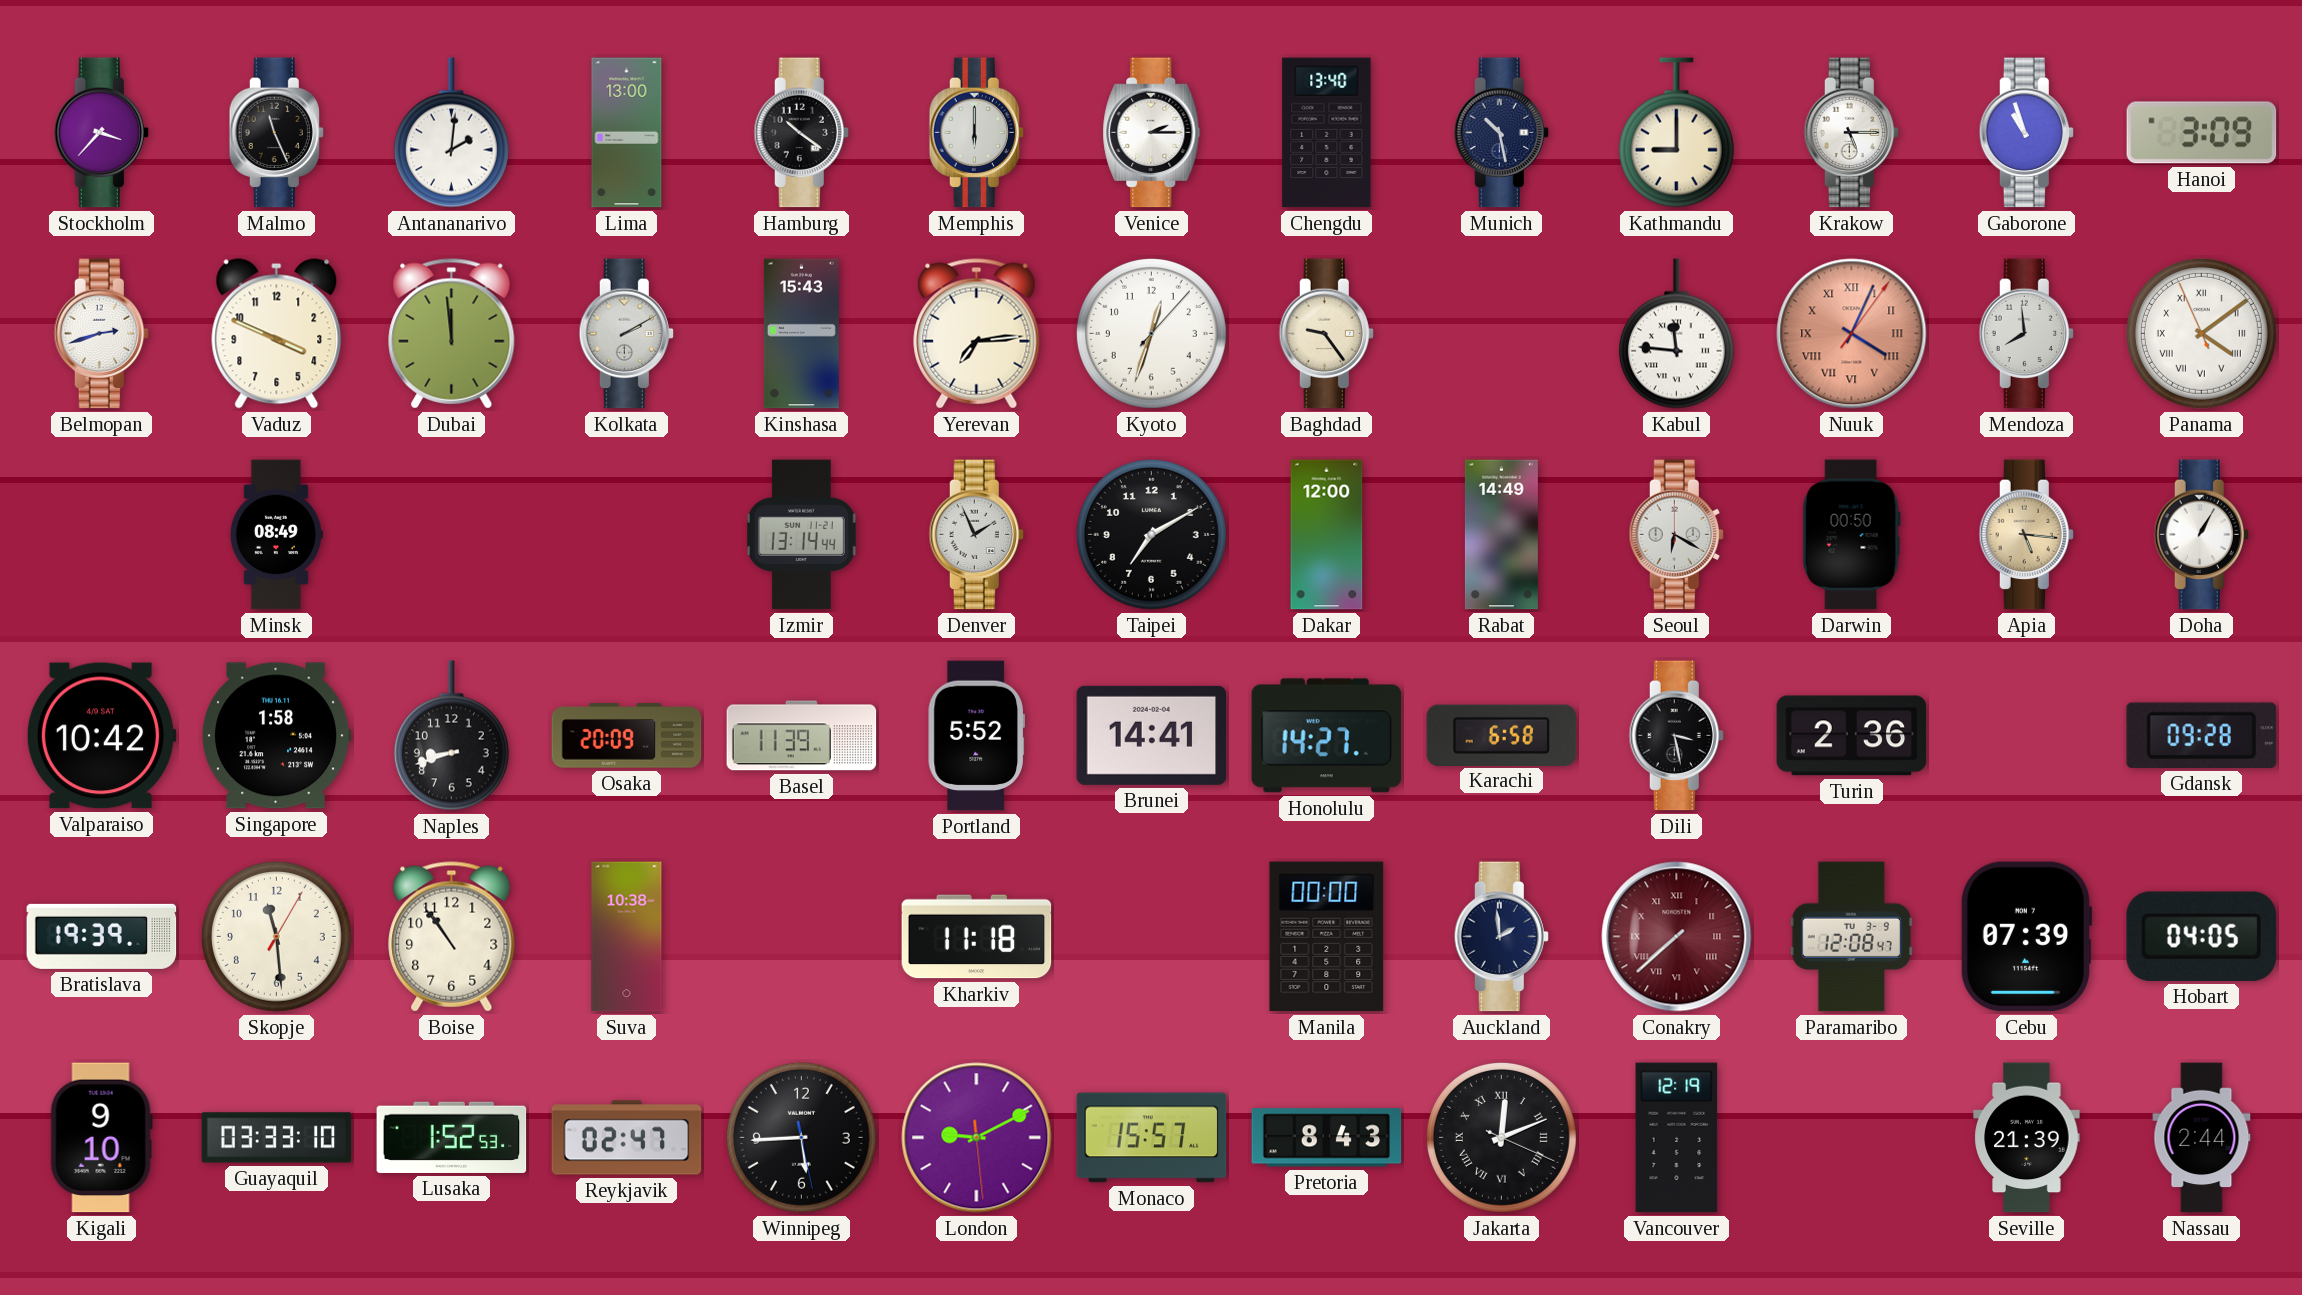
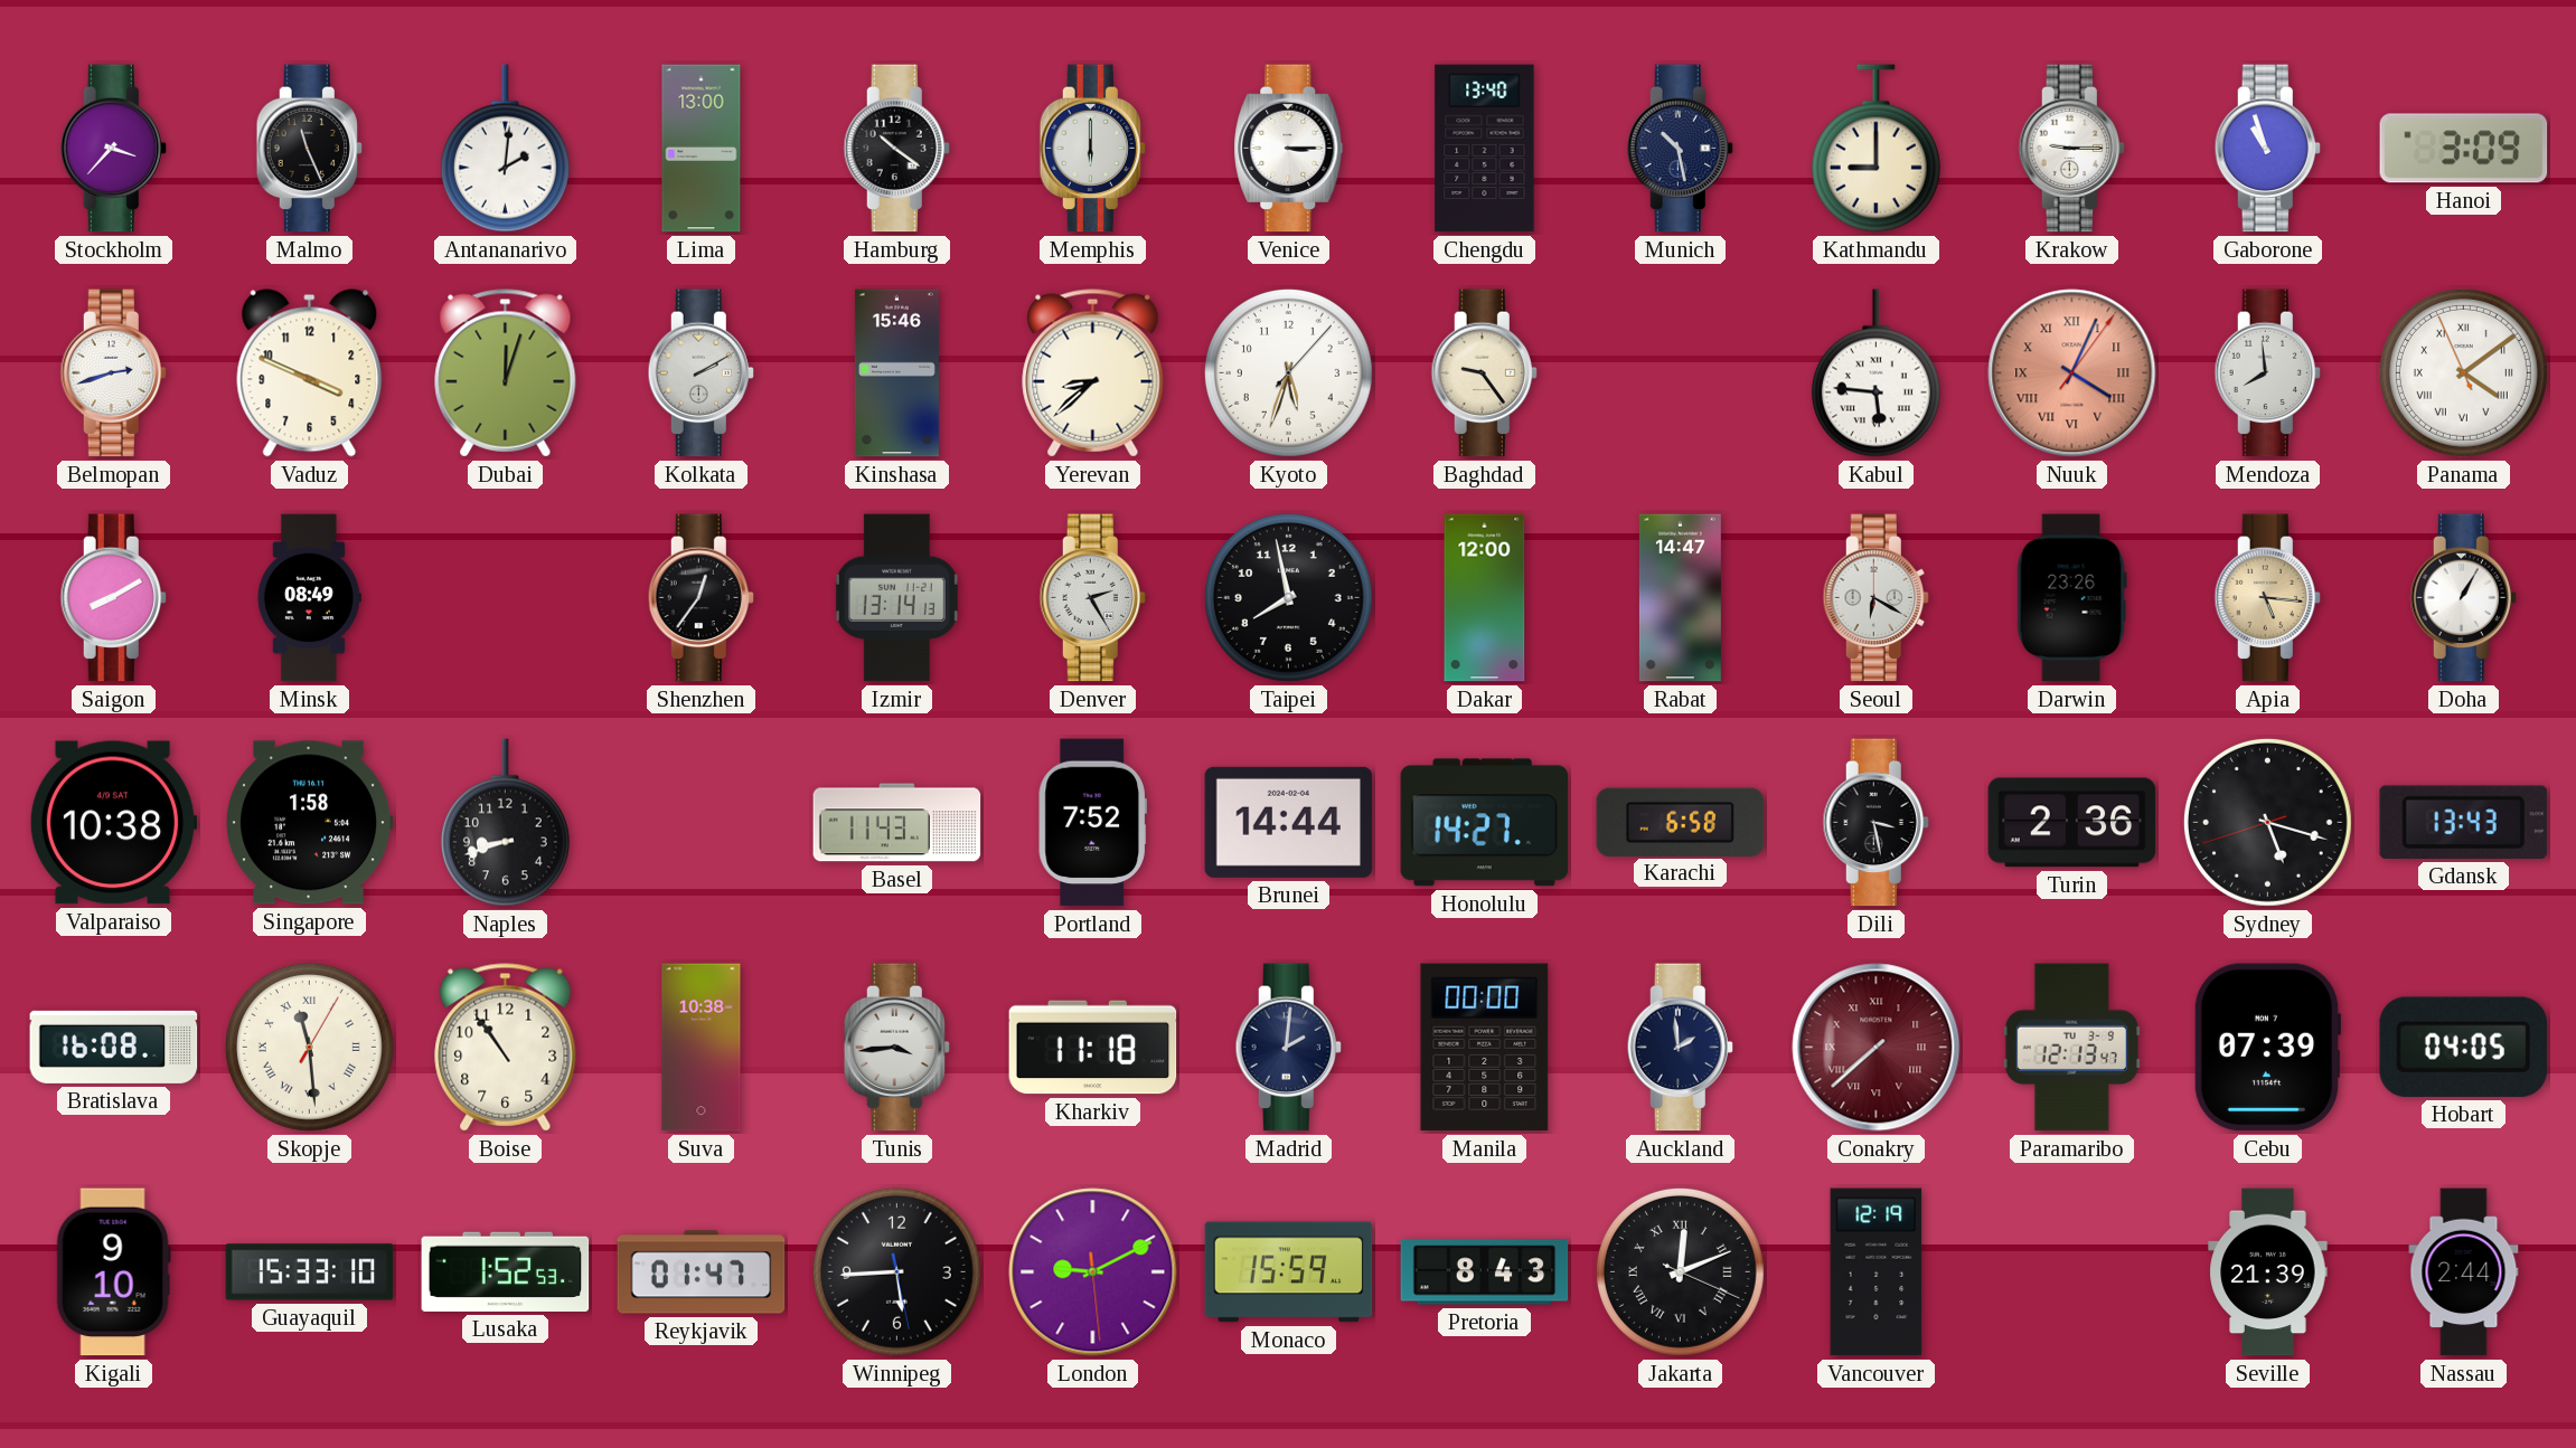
Venice: 2:15 -> 3:15
Krakow: 5:15 -> 9:15
Dubai: 11:59 -> 12:03
Kinshasa: 15:43 -> 15:46
Yerevan: 7:14 -> 8:38
Kyoto: 12:33 -> 5:33
Kabul: 11:46 -> 5:46
Saigon: none -> 8:10
Shenzhen: none -> 12:36
Izmir: 13:14:44 -> 13:14:13
Denver: 1:56 -> 2:25
Taipei: 7:10 -> 7:58
Rabat: 14:49 -> 14:47
Darwin: 00:50 -> 23:26
Valparaiso: 10:42 -> 10:38
Osaka: 20:09 -> none
Basel: 11:39 -> 11:43
Portland: 5:52 -> 7:52
Brunei: 14:41 -> 14:44
Sydney: none -> 5:17
Gdansk: 09:28 -> 13:43
Bratislava: 19:39 -> 16:08
Skopje numerals: Arabic -> Roman
Tunis: none -> 3:44
Madrid: none -> 2:01
Paramaribo: 12:08 -> 12:13
Guayaquil: 03:33 -> 15:33
Reykjavik: 02:47 -> 01:47
Monaco: 15:57 -> 15:59
